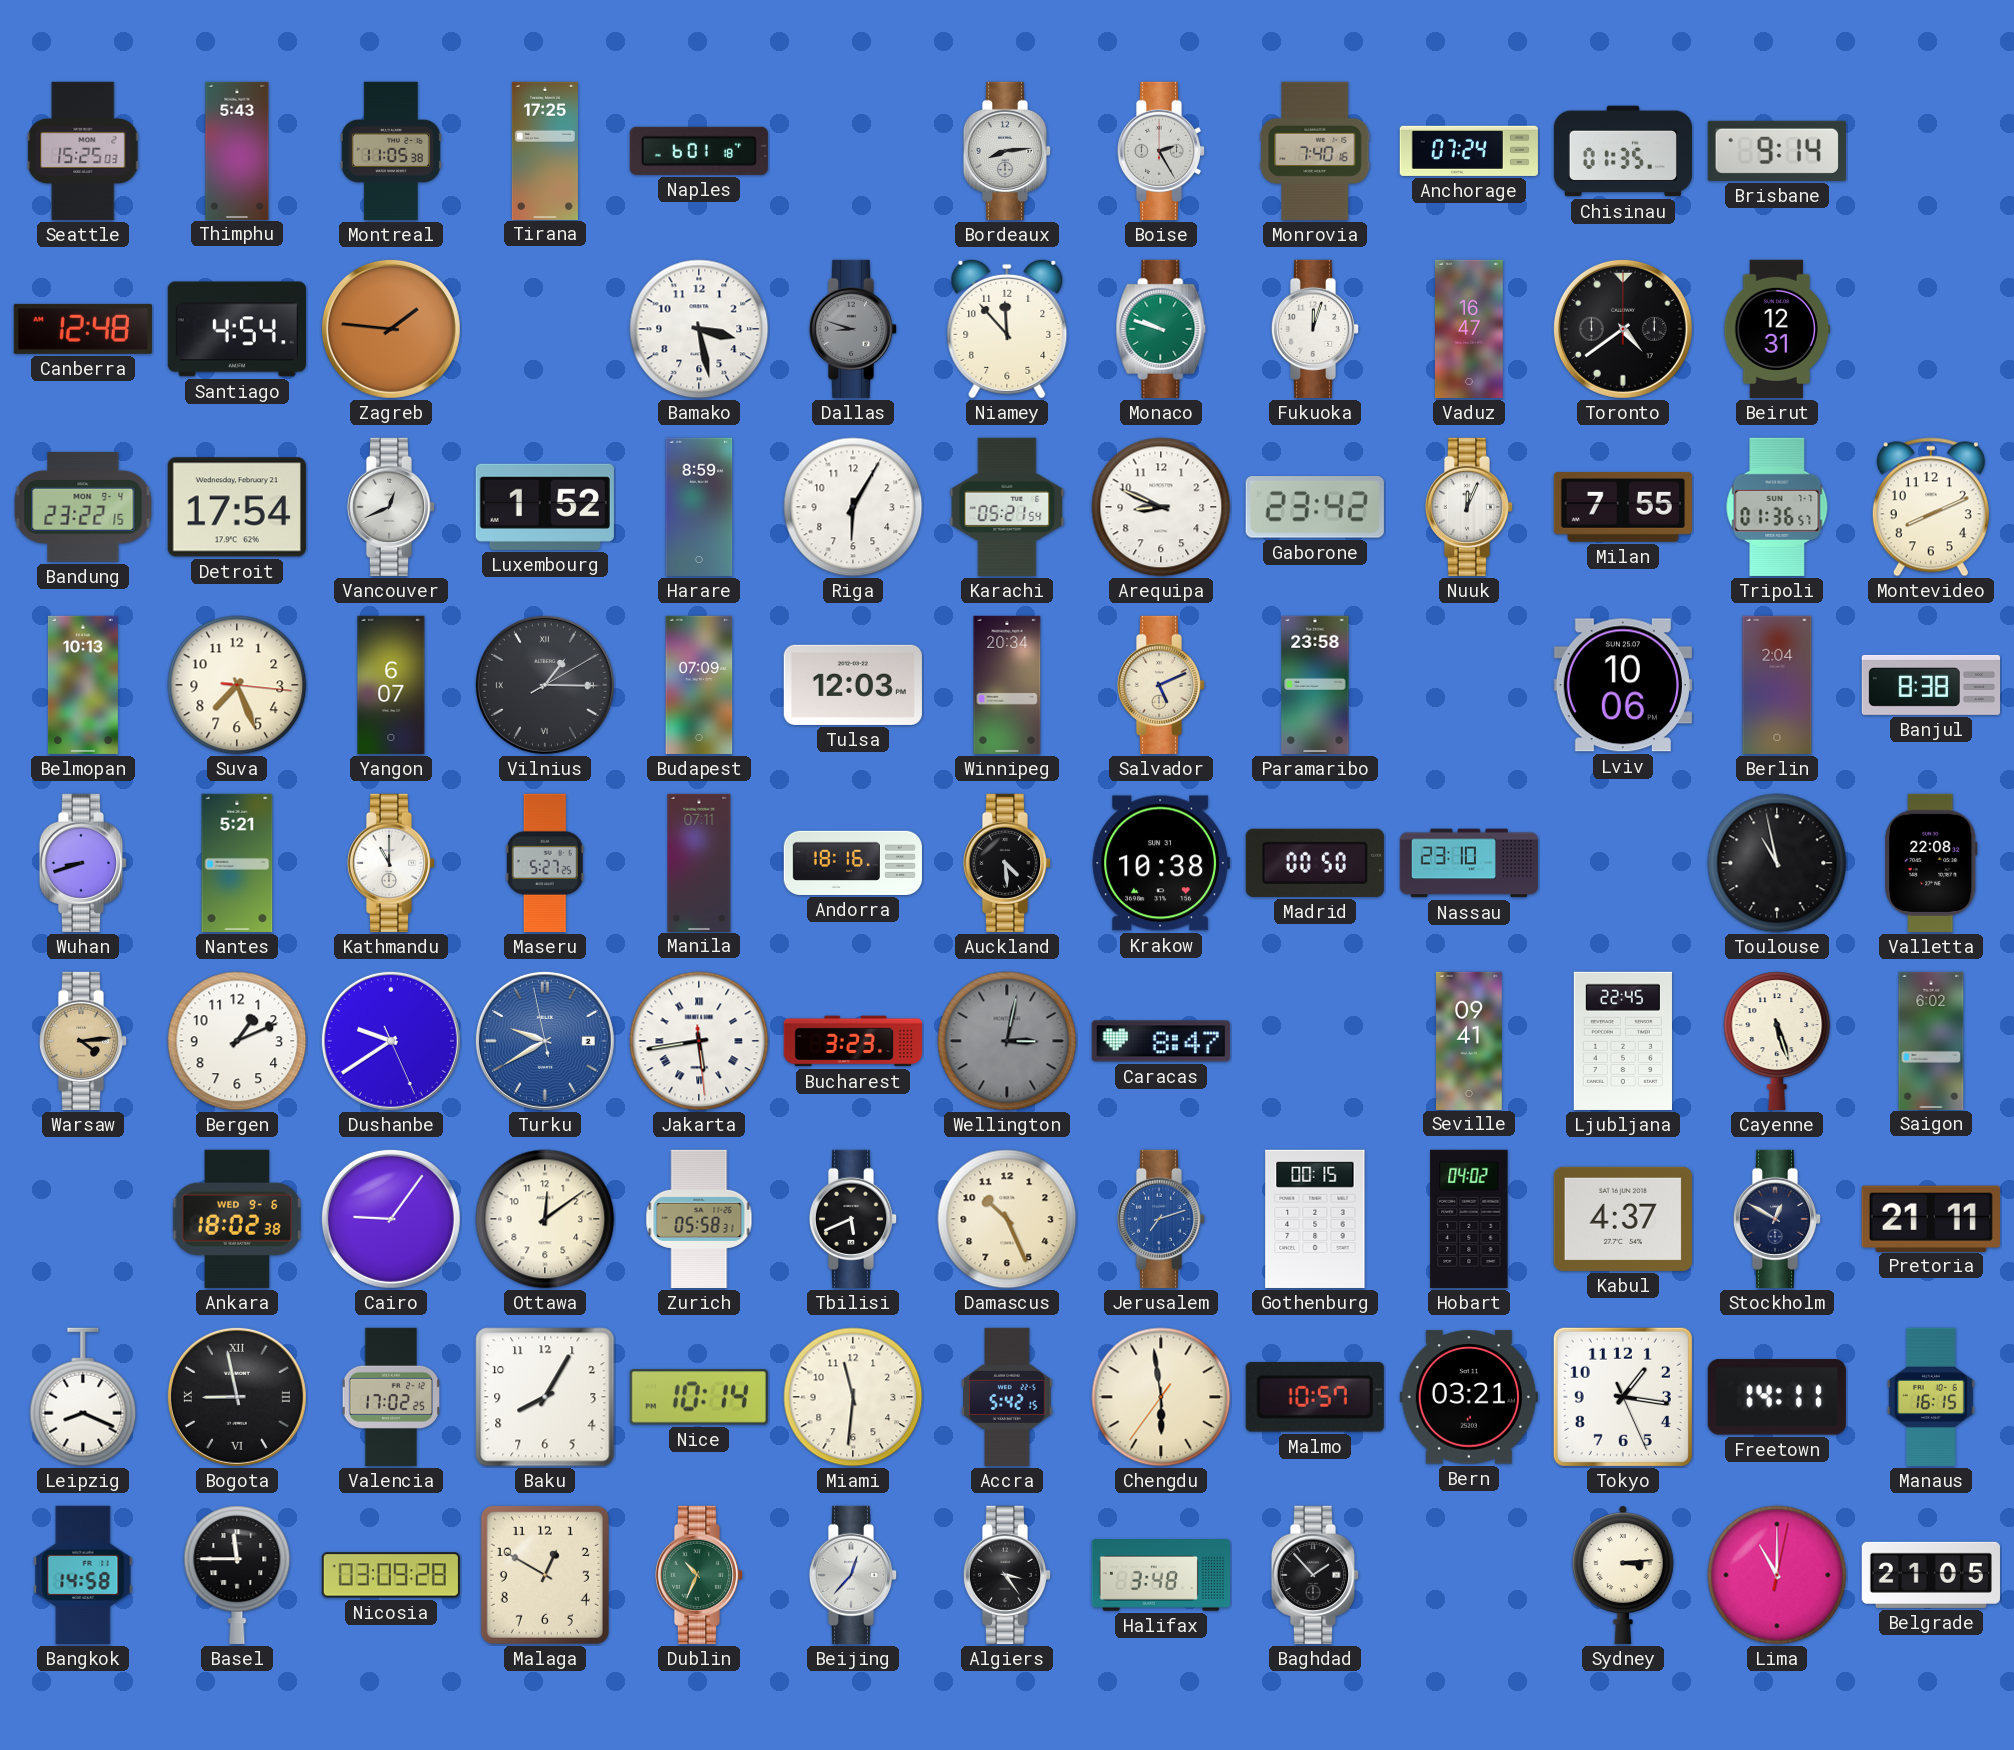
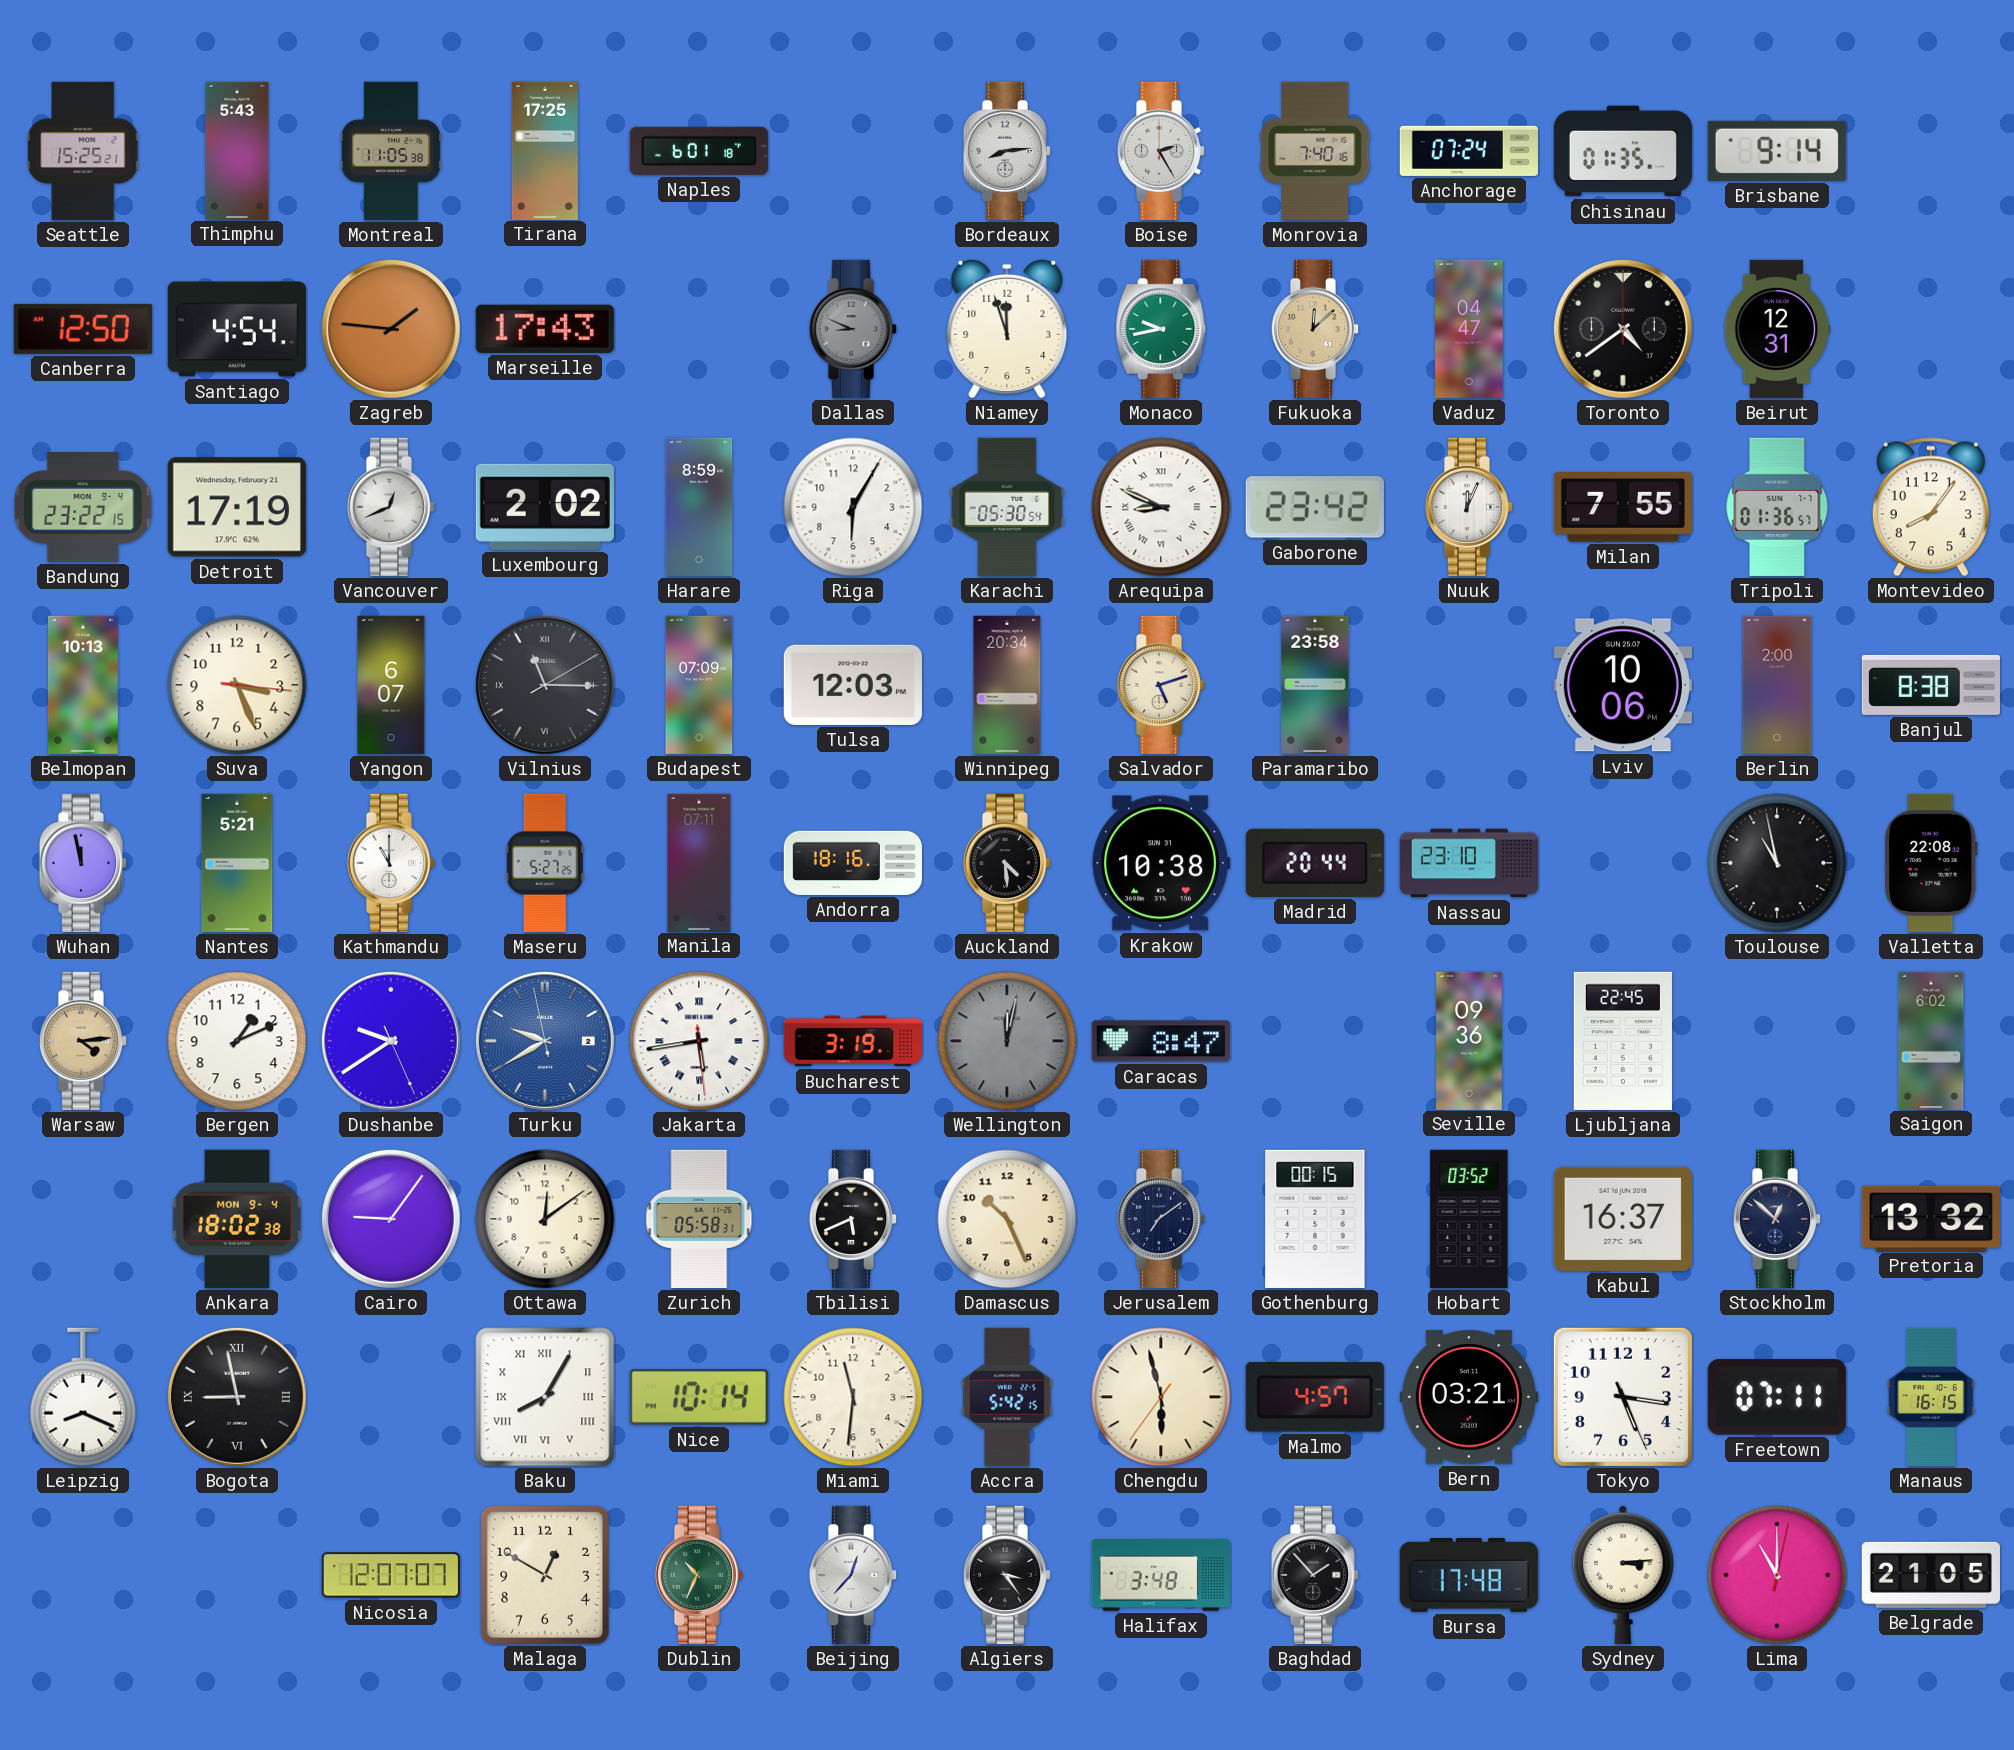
Seattle: 15:25:03 -> 15:25:21
Canberra: 12:48 -> 12:50
Marseille: none -> 17:43
Bamako: 3:28 -> none
Dallas: 8:48 -> 8:49
Niamey: 11:53 -> 11:57
Monaco: 9:48 -> 9:43
Fukuoka: 12:03 -> 12:08
Fukuoka dial: white -> champagne
Vaduz: 16:47 -> 04:47
Detroit: 17:54 -> 17:19
Luxembourg: 1:52 -> 2:02
Karachi: 05:21 -> 05:30
Arequipa numerals: Arabic -> Roman
Montevideo: 8:11 -> 8:06
Suva: 7:26 -> 3:26
Vilnius: 1:15 -> 11:15
Salvador: 5:11 -> 5:12
Berlin: 2:04 -> 2:00
Wuhan: 8:42 -> 11:58
Madrid: 00:50 -> 20:44
Bucharest: 3:23 -> 3:19
Wellington: 3:02 -> 12:02
Seville: 09:41 -> 09:36
Cayenne: 5:27 -> none
Ankara date: WED 9-6 -> MON 9-4
Jerusalem: 7:12 -> 7:09
Jerusalem dial: blue -> navy
Hobart: 04:02 -> 03:52
Kabul: 4:37 -> 16:37
Stockholm: 12:50 -> 12:52
Pretoria: 21:11 -> 13:32
Valencia: 17:02 -> none
Baku numerals: Arabic -> Roman
Chengdu: 5:58 -> 5:57
Malmo: 10:57 -> 4:57
Tokyo: 1:16 -> 5:16
Freetown: 14:11 -> 07:11
Bangkok: 14:58 -> none
Basel: 11:45 -> none
Nicosia: 03:09 -> 12:07
Bursa: none -> 17:48
